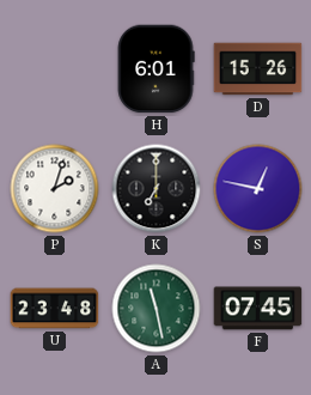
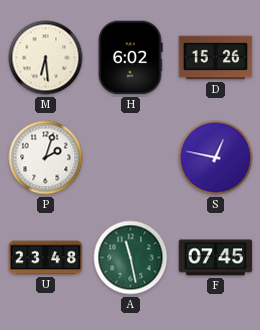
M: none -> 6:29
H: 6:01 -> 6:02
K: 7:00 -> none
